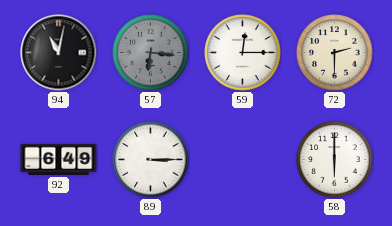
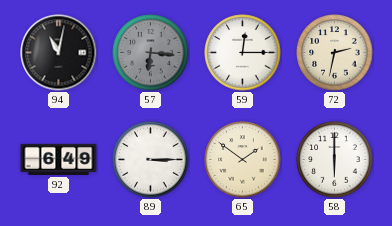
72: 2:30 -> 2:32
65: none -> 1:51
